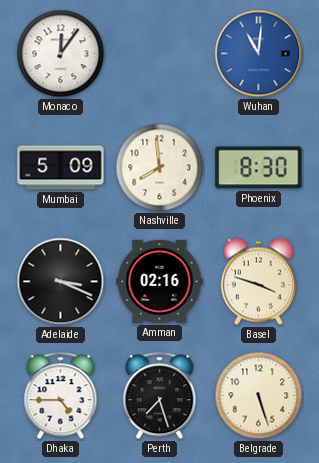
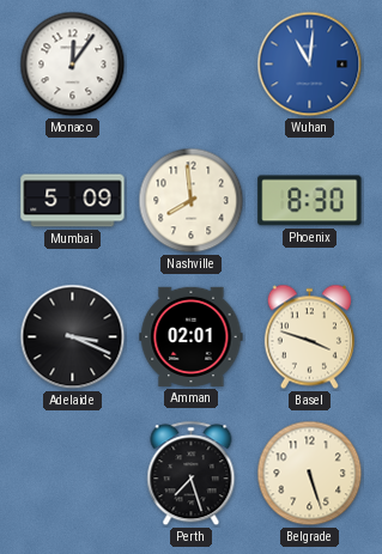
Amman: 02:16 -> 02:01
Dhaka: 4:45 -> none
